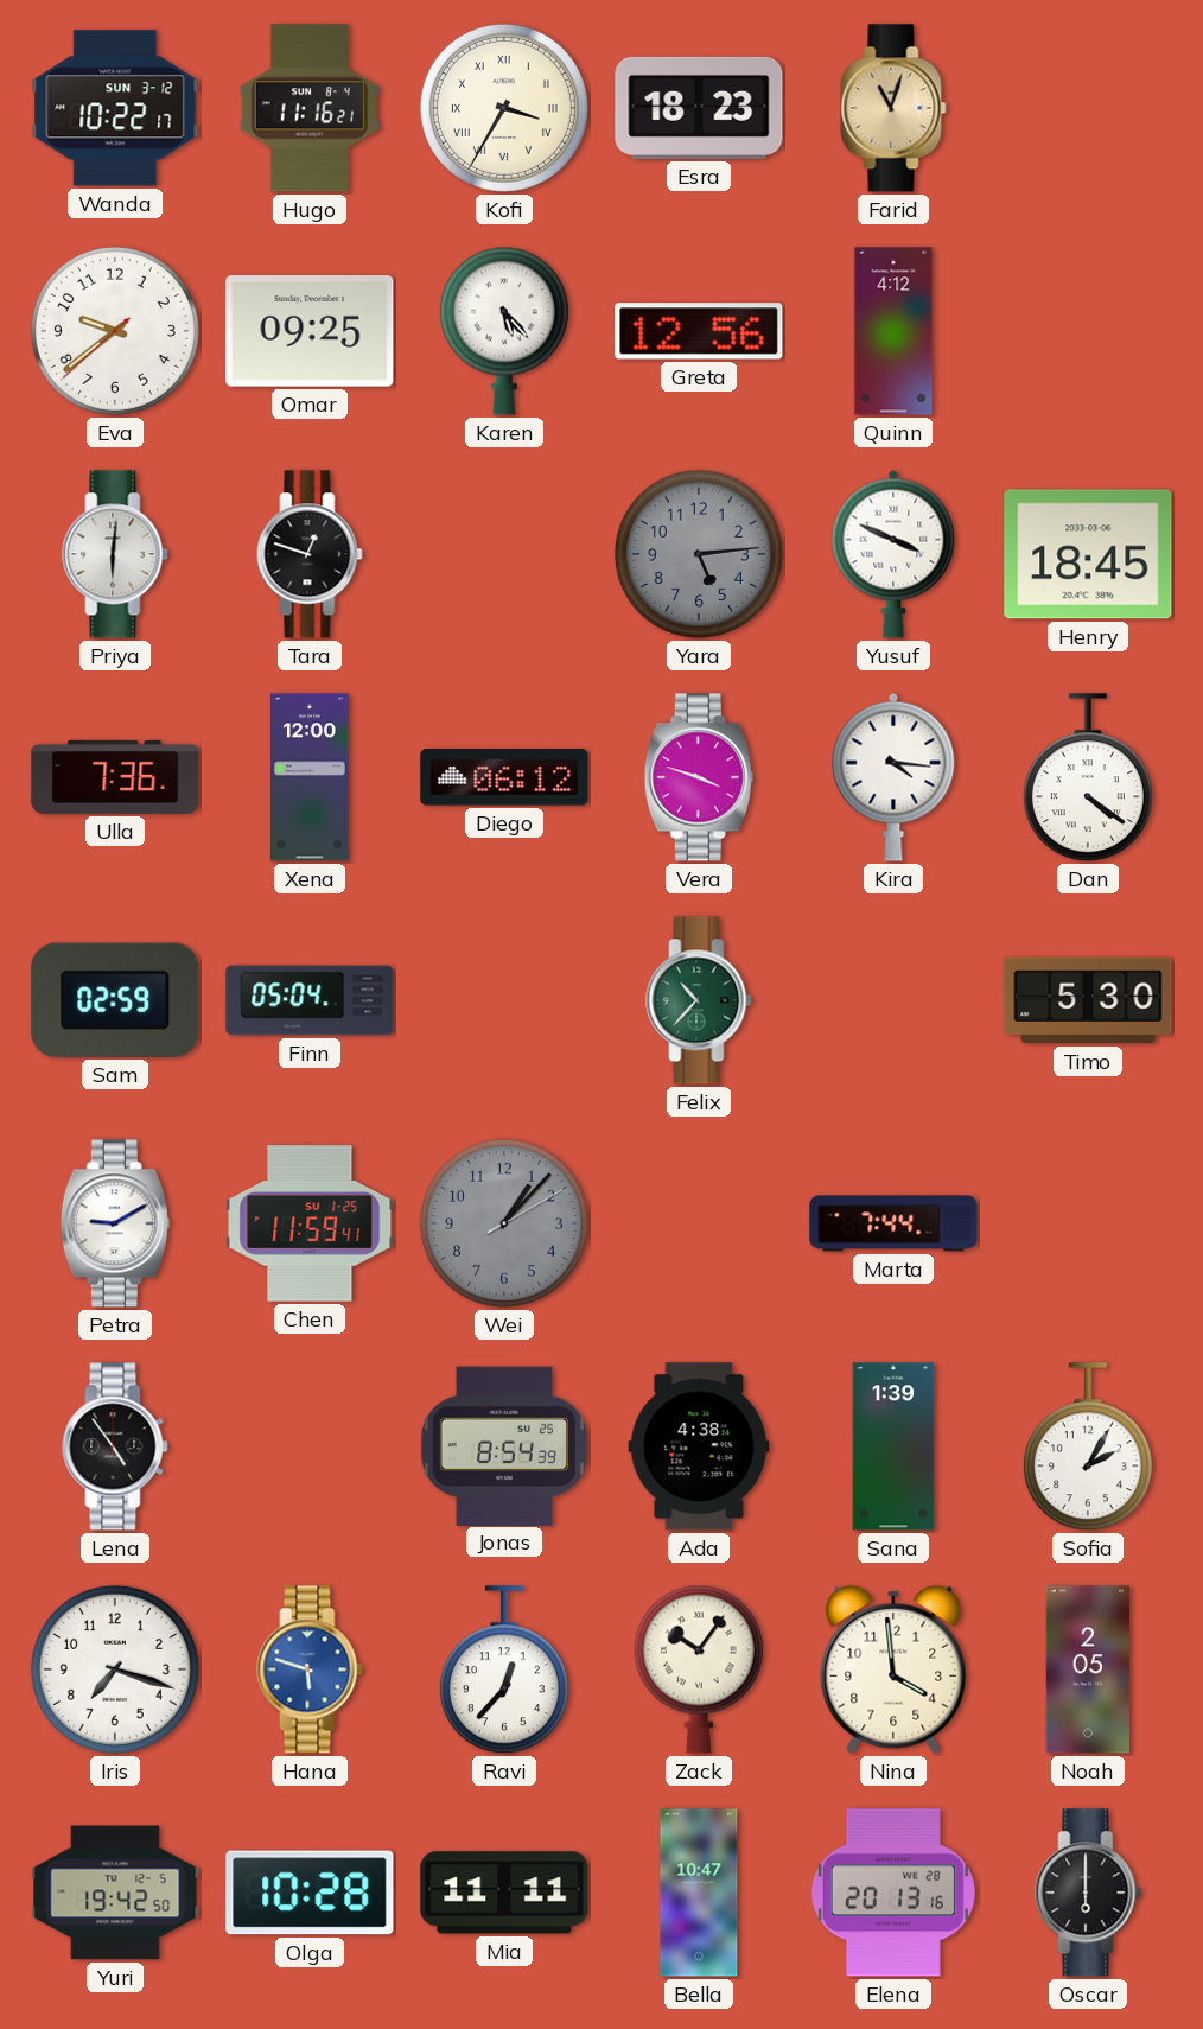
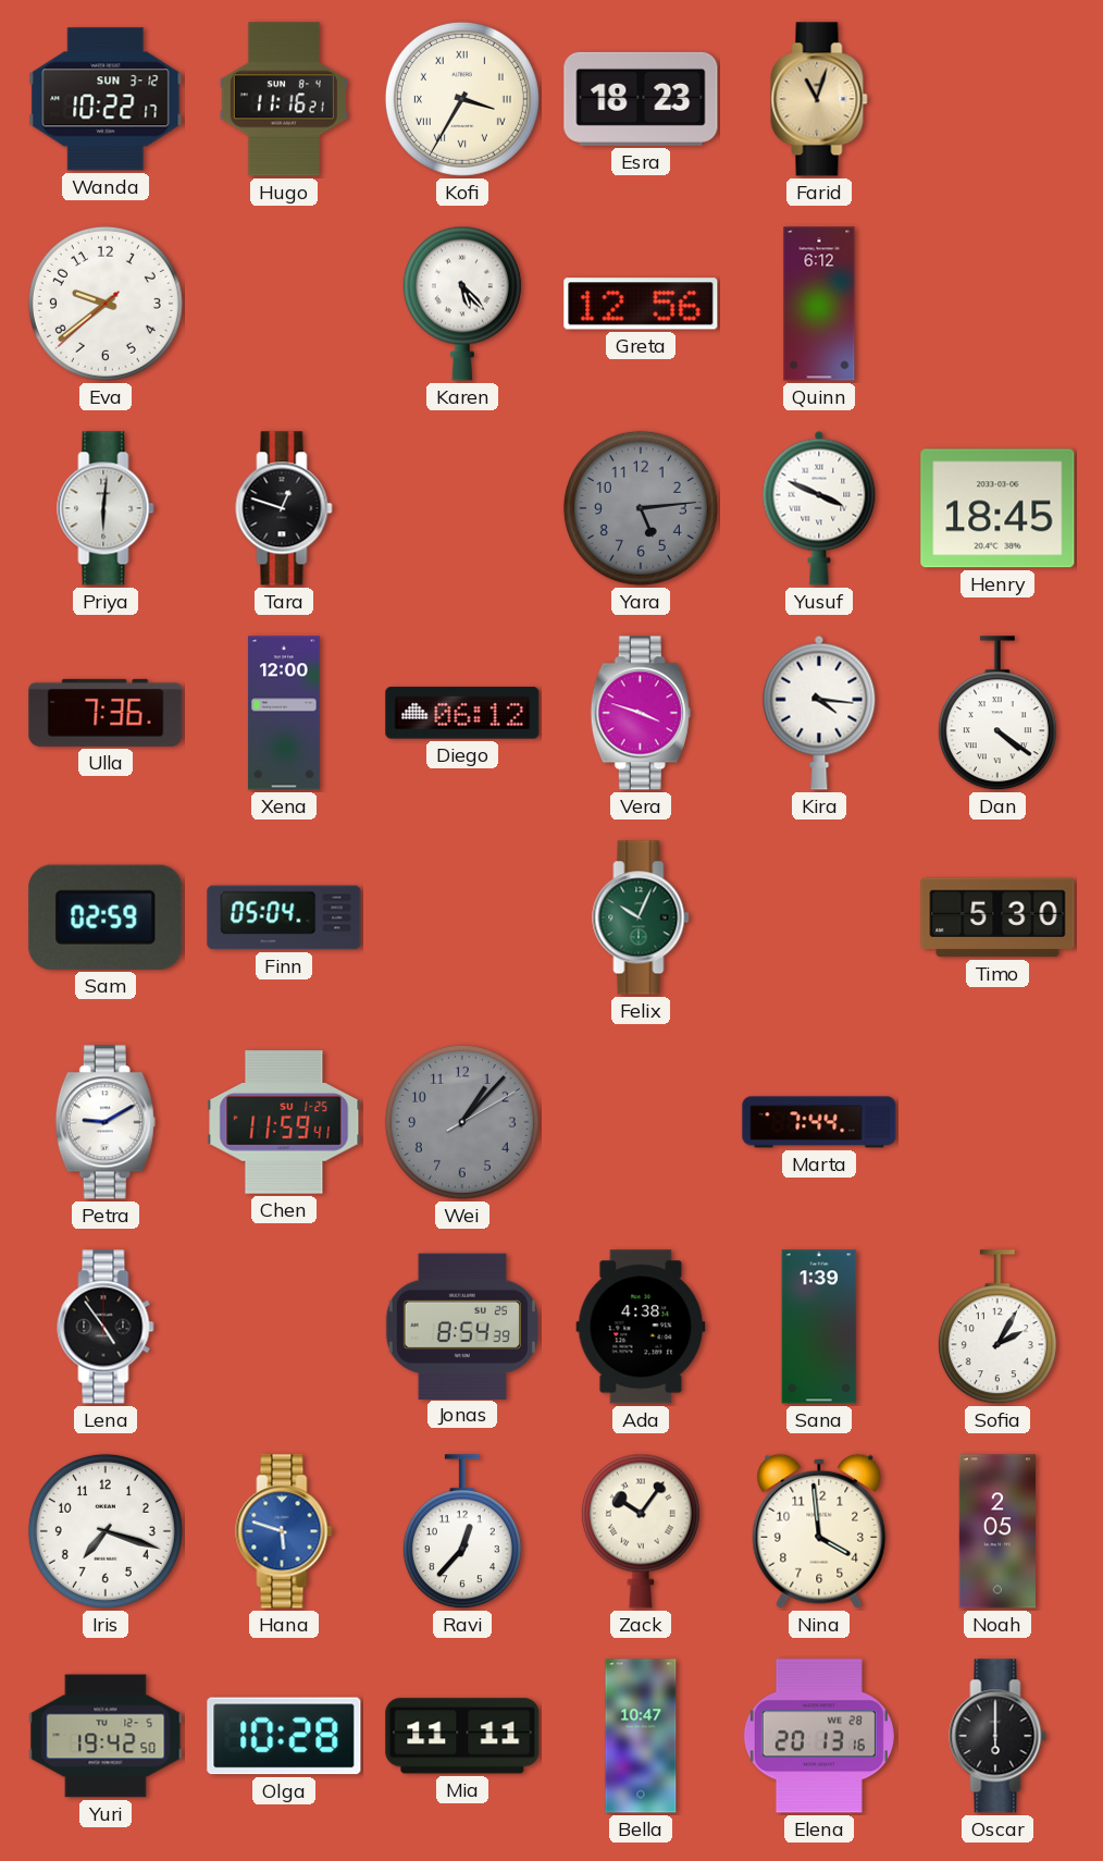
Omar: 09:25 -> none
Quinn: 4:12 -> 6:12
Felix: 10:37 -> 10:04
